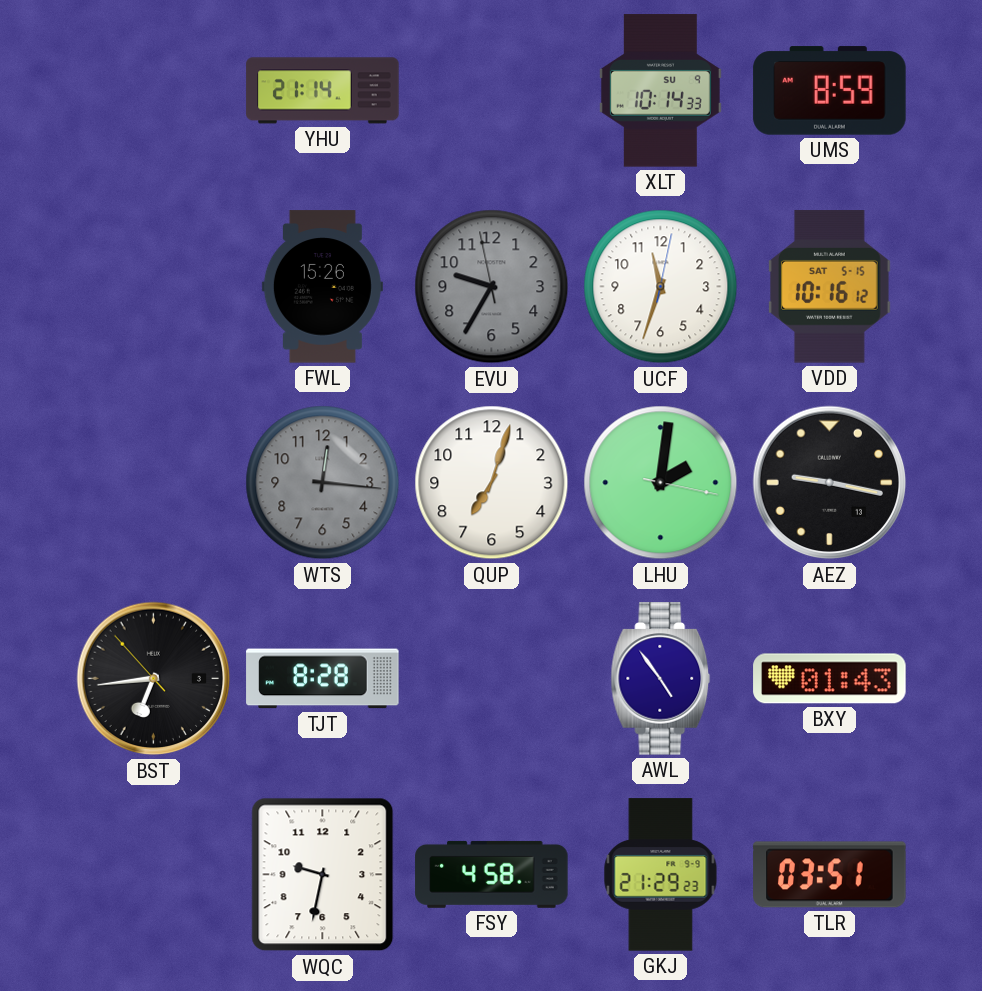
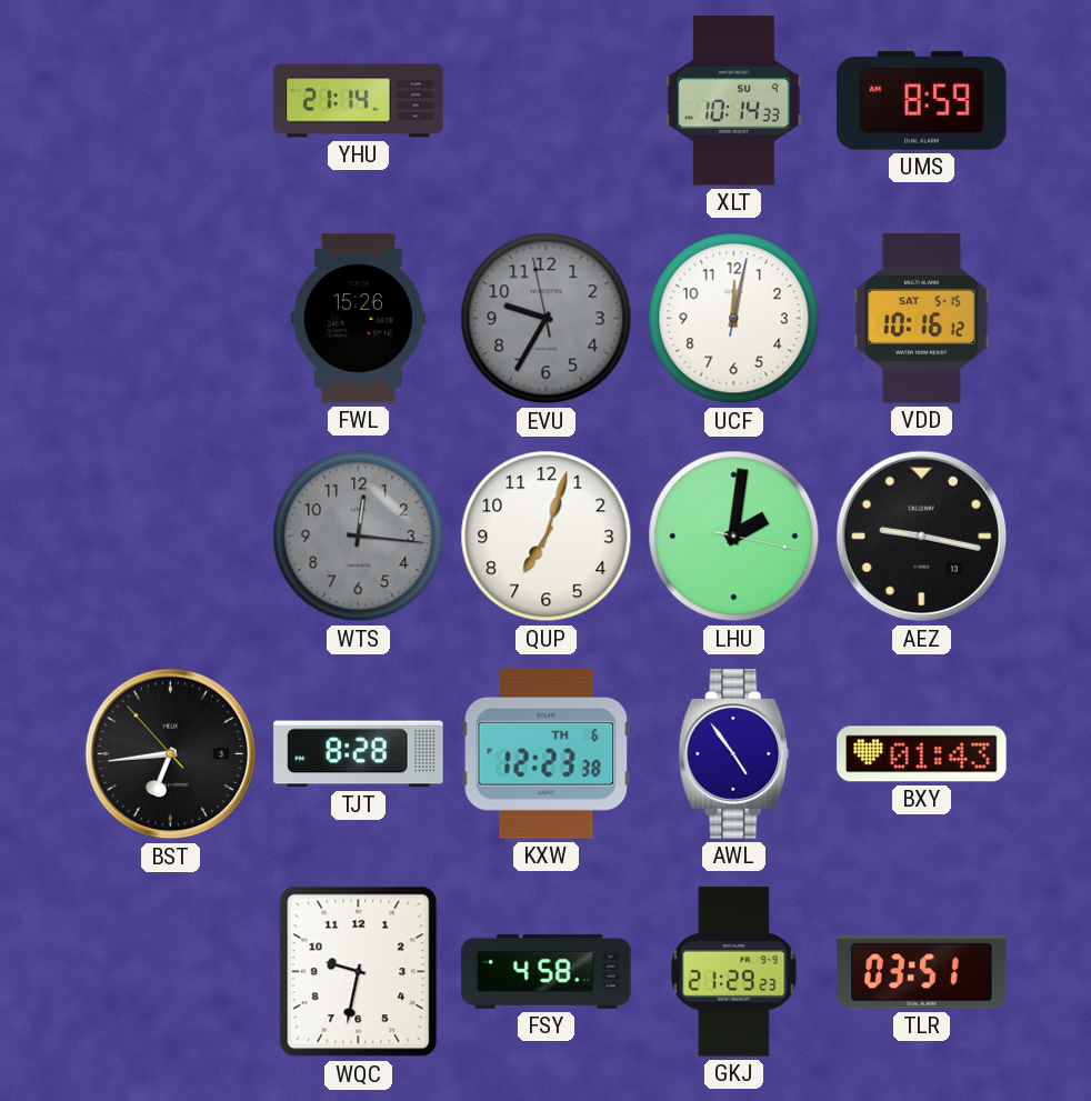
UCF: 11:33 -> 12:02
KXW: none -> 12:23
